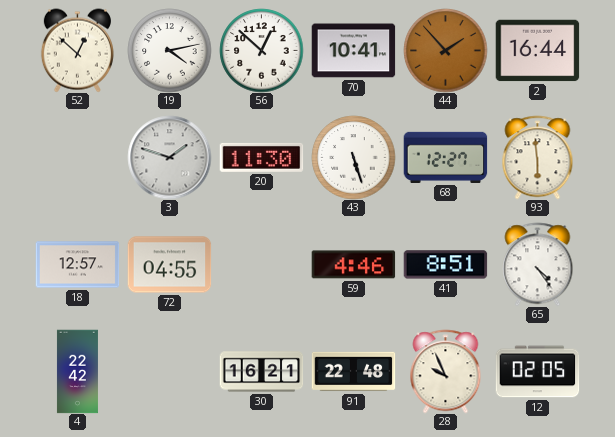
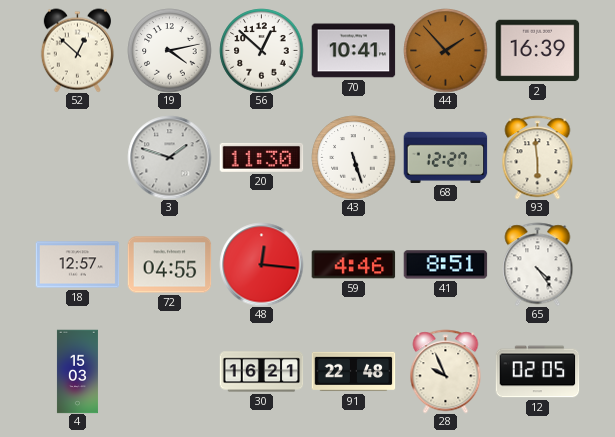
2: 16:44 -> 16:39
48: none -> 12:16
4: 22:42 -> 15:03
